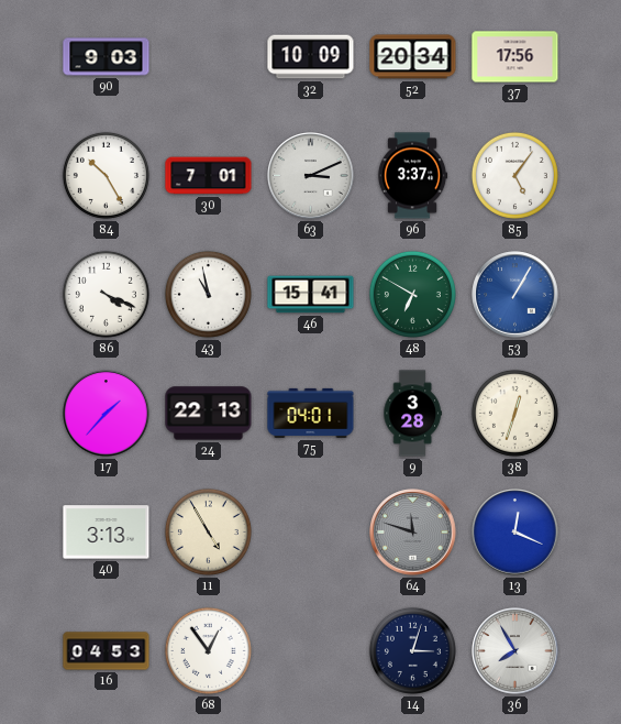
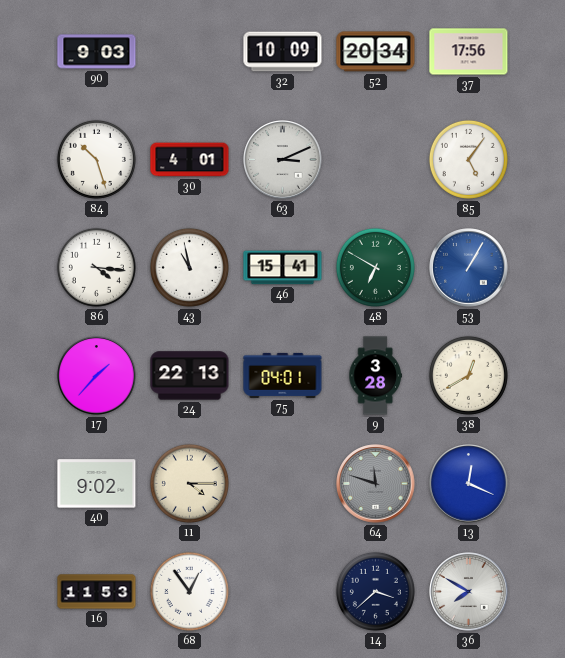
84: 10:25 -> 10:27
30: 7:01 -> 4:01
96: 3:37 -> none
86: 4:19 -> 4:16
38: 12:33 -> 12:40
40: 3:13 -> 9:02
11: 4:55 -> 4:15
16: 04:53 -> 11:53
14: 3:03 -> 3:38
36: 7:55 -> 7:50
